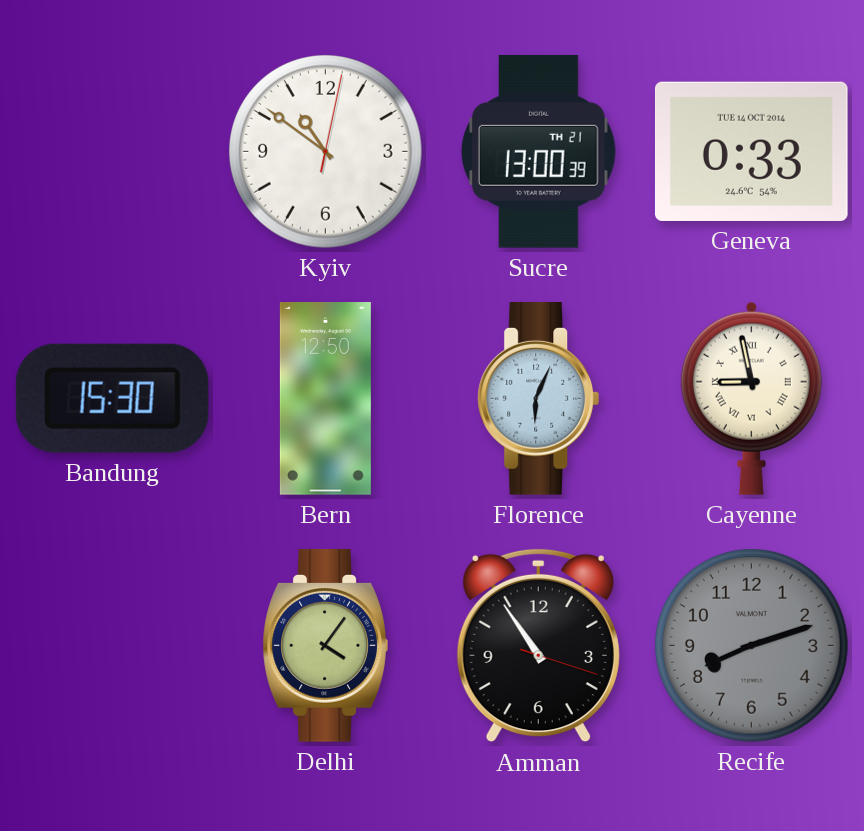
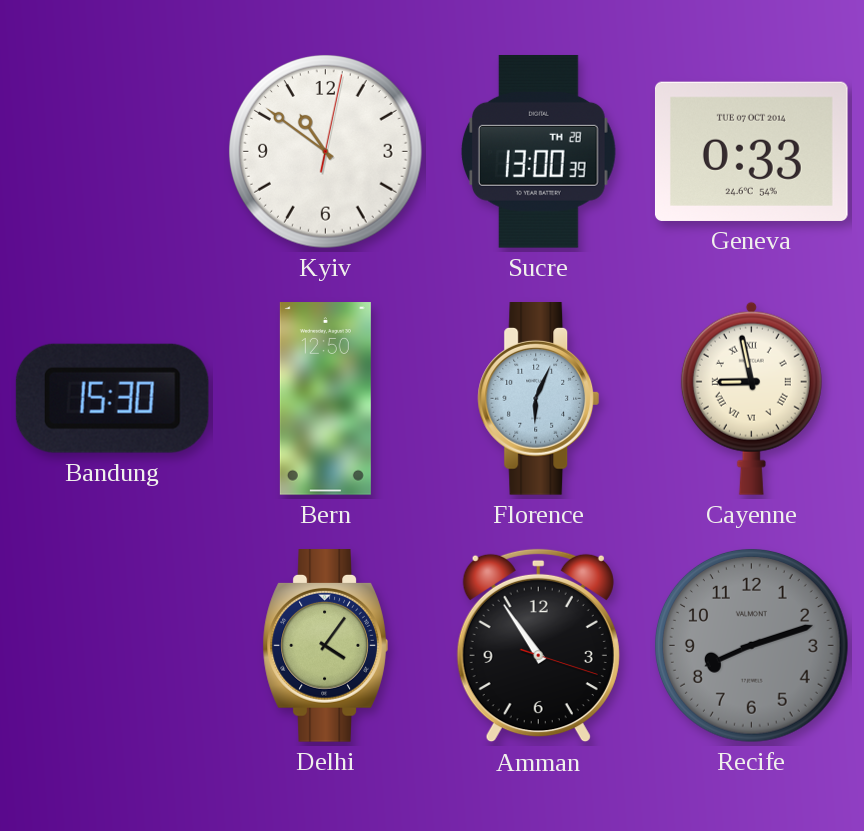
Sucre date: TH 21 -> TH 28
Geneva date: TUE 14 OCT 2014 -> TUE 07 OCT 2014
